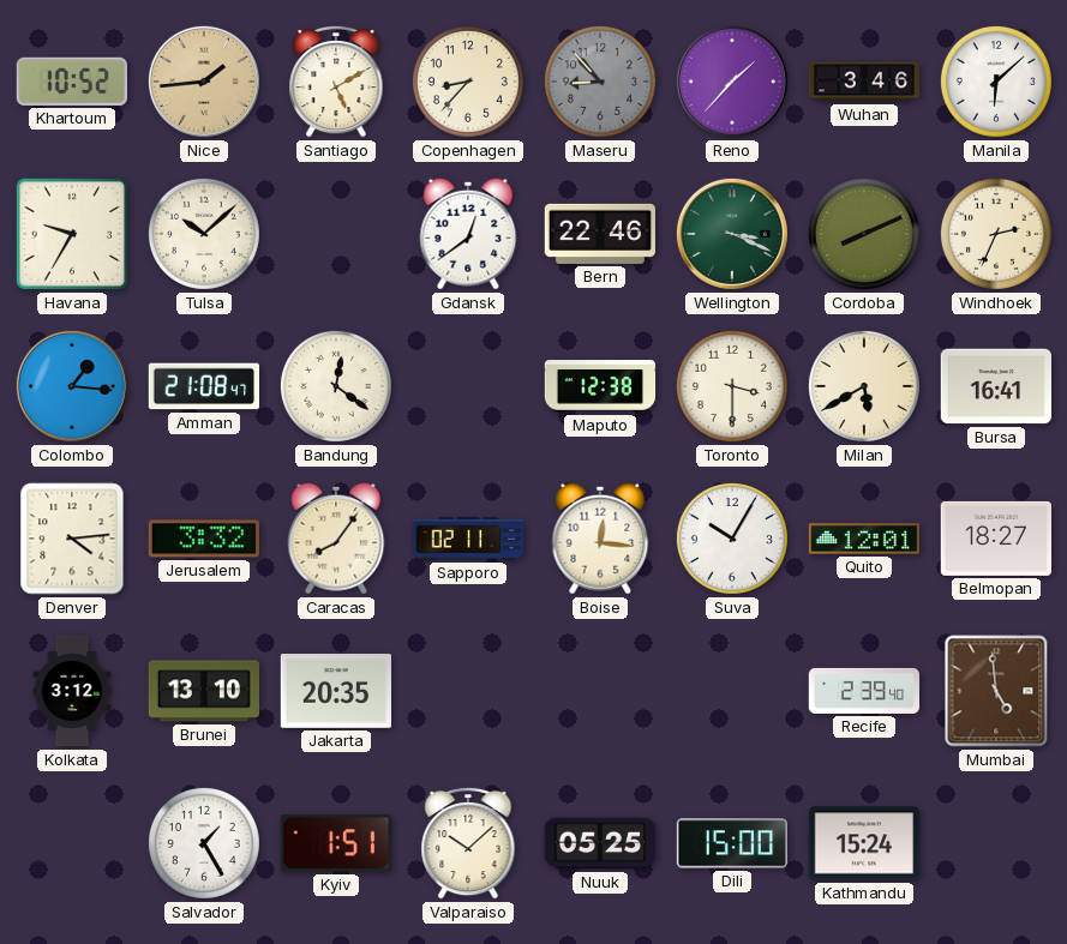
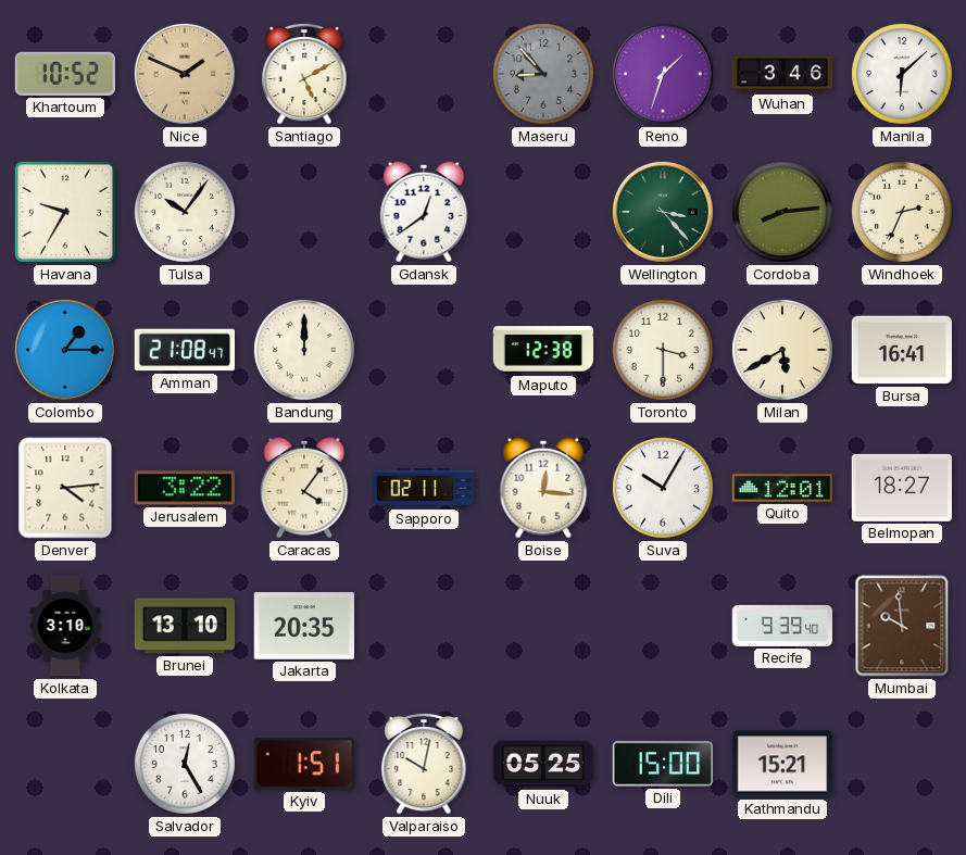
Nice: 1:44 -> 1:49
Copenhagen: 8:37 -> none
Reno: 1:37 -> 1:33
Tulsa: 10:08 -> 10:06
Bern: 22:46 -> none
Wellington: 3:19 -> 3:23
Cordoba: 8:11 -> 8:14
Colombo: 1:16 -> 1:15
Bandung: 12:21 -> 12:00
Jerusalem: 3:32 -> 3:22
Caracas: 8:06 -> 4:06
Kolkata: 3:12 -> 3:10
Recife: 2:39 -> 9:39
Mumbai: 4:59 -> 9:59
Salvador: 1:25 -> 12:25
Valparaiso: 10:08 -> 10:02
Kathmandu: 15:24 -> 15:21
